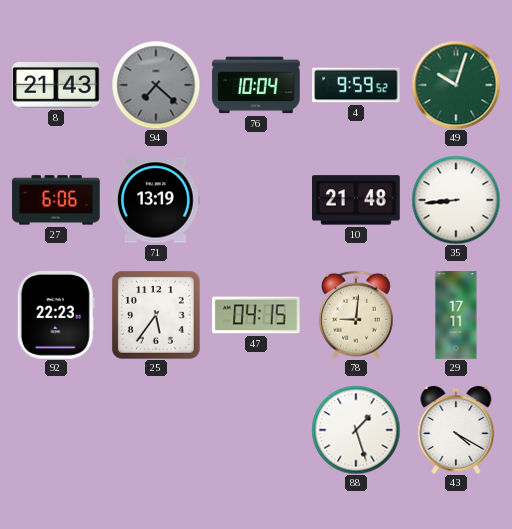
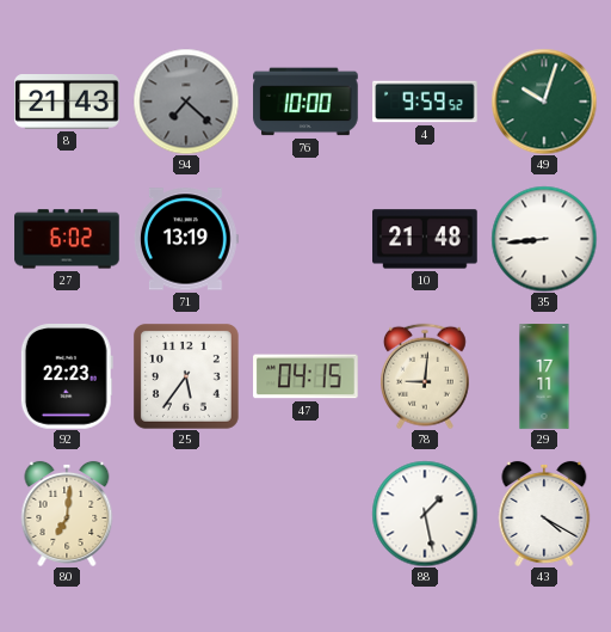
76: 10:04 -> 10:00
27: 6:06 -> 6:02
80: none -> 7:01
88: 1:27 -> 1:28
